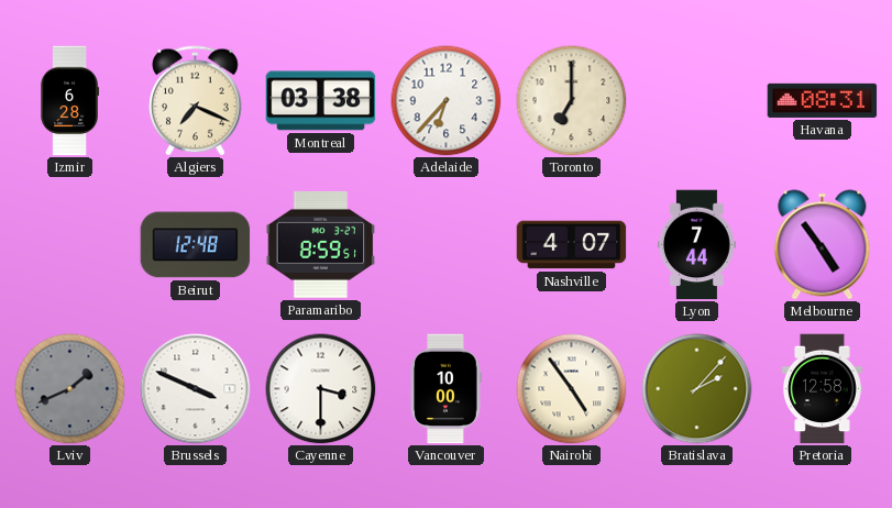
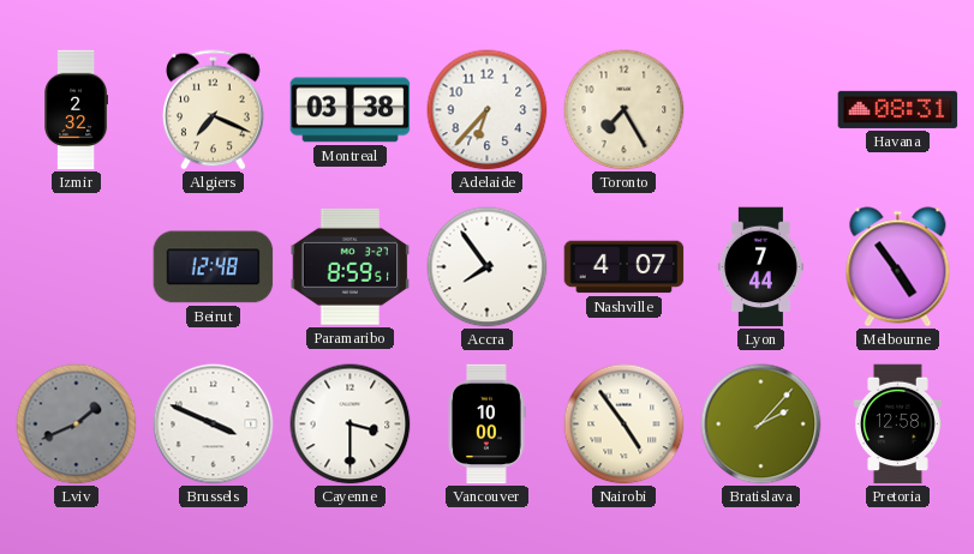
Izmir: 6:28 -> 2:32
Toronto: 7:00 -> 7:25
Accra: none -> 7:54
